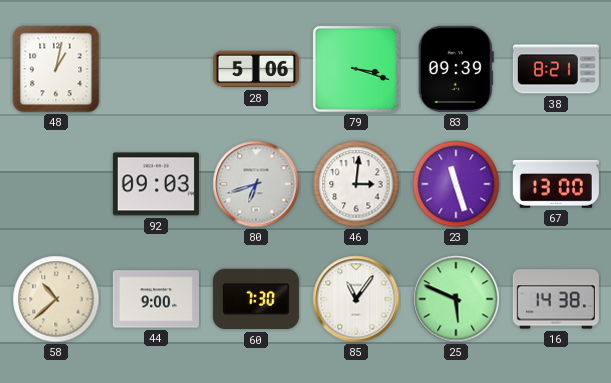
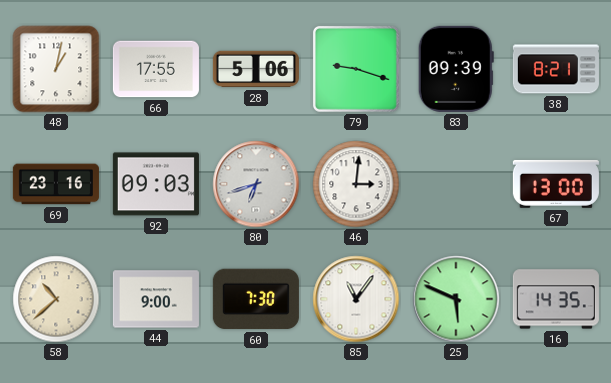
66: none -> 17:55
79: 3:18 -> 9:18
69: none -> 23:16
23: 11:27 -> none
16: 14:38 -> 14:35
